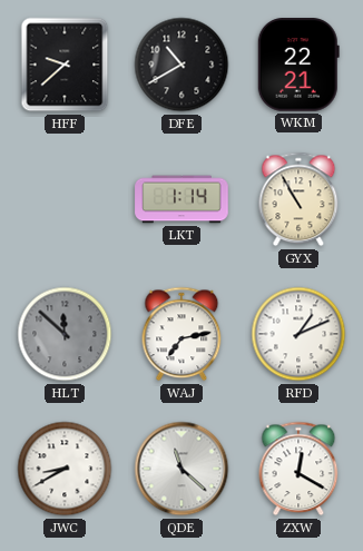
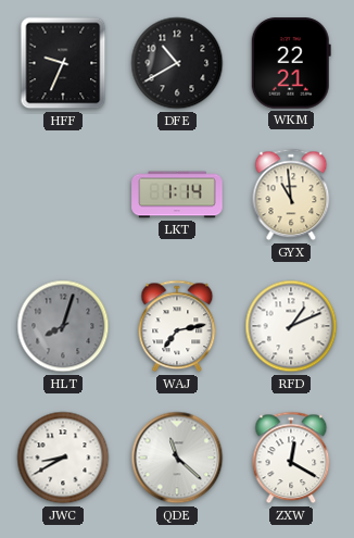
HFF: 9:38 -> 9:34
GYX: 10:55 -> 10:59
HLT: 11:52 -> 8:03
